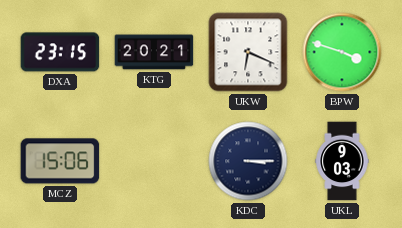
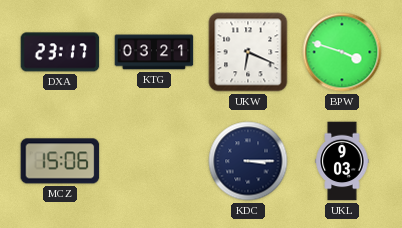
DXA: 23:15 -> 23:17
KTG: 20:21 -> 03:21
